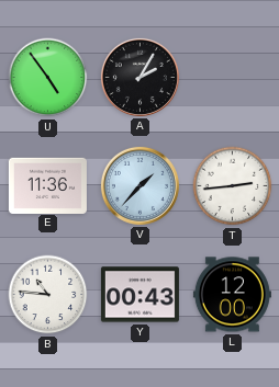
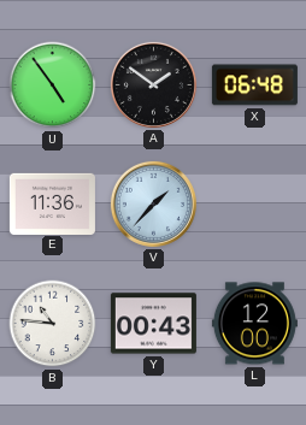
A: 2:05 -> 1:51
X: none -> 06:48
T: 2:44 -> none
